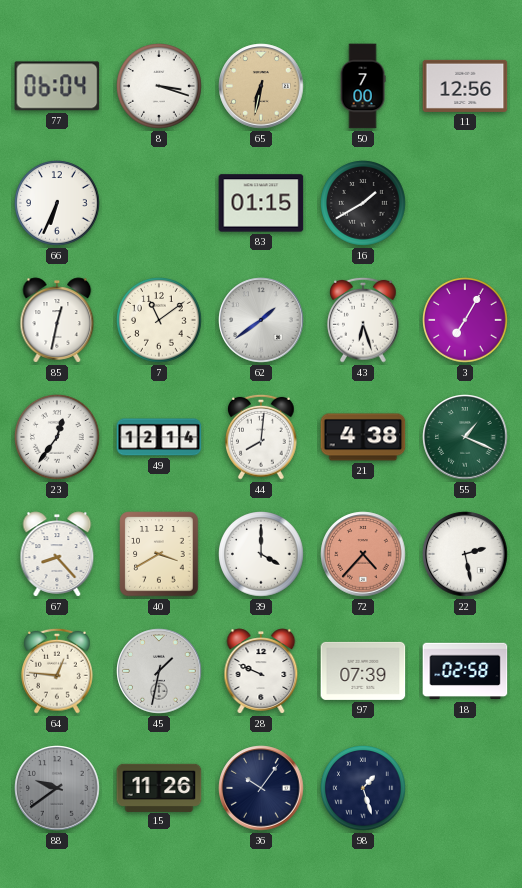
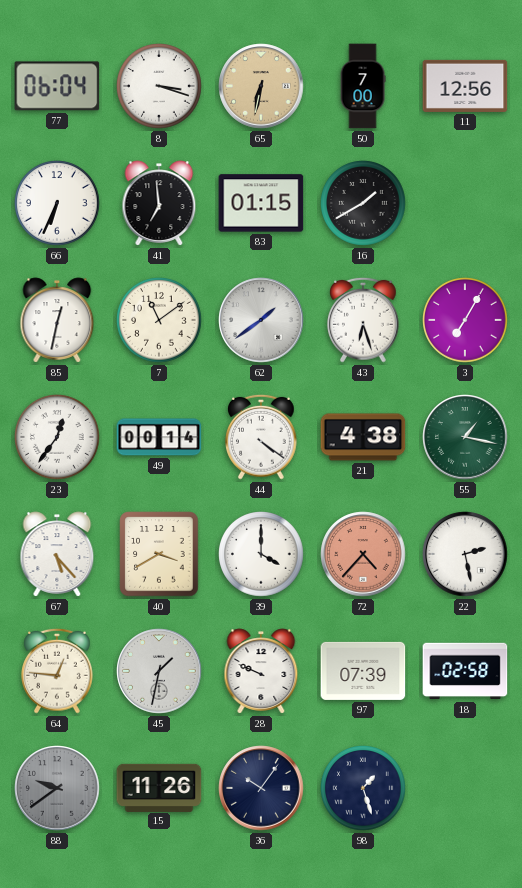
41: none -> 6:59
49: 12:14 -> 00:14
44: 8:01 -> 4:21
55: 1:19 -> 1:17
67: 8:23 -> 5:23
